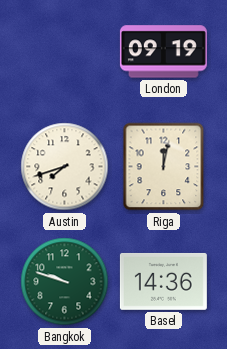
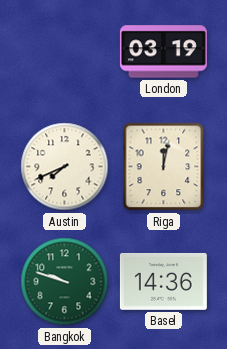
London: 09:19 -> 03:19
Austin: 7:42 -> 7:41
